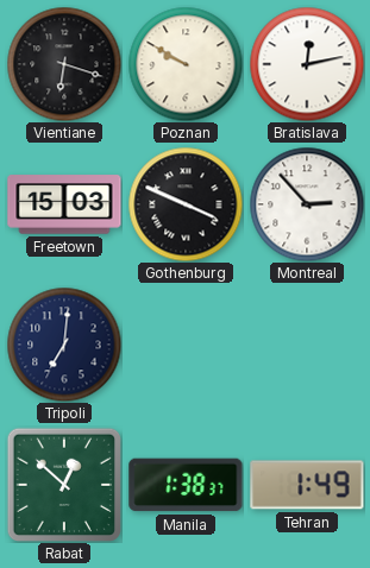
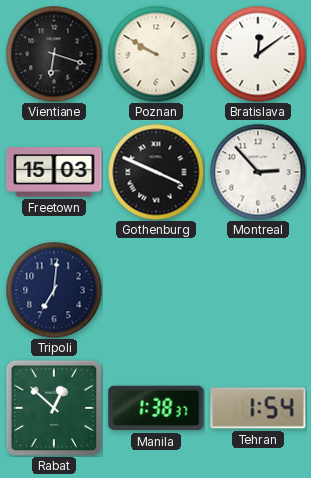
Bratislava: 12:13 -> 12:09
Tehran: 1:49 -> 1:54
